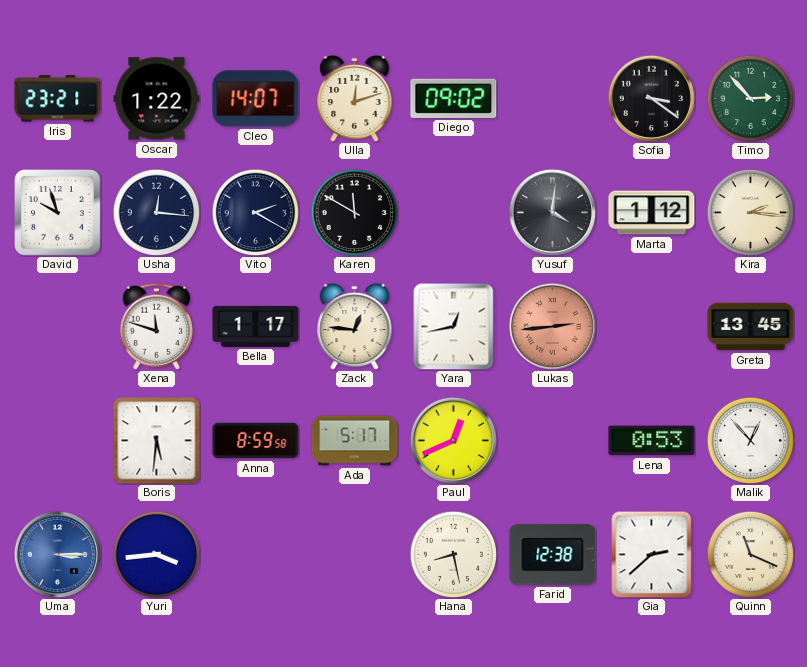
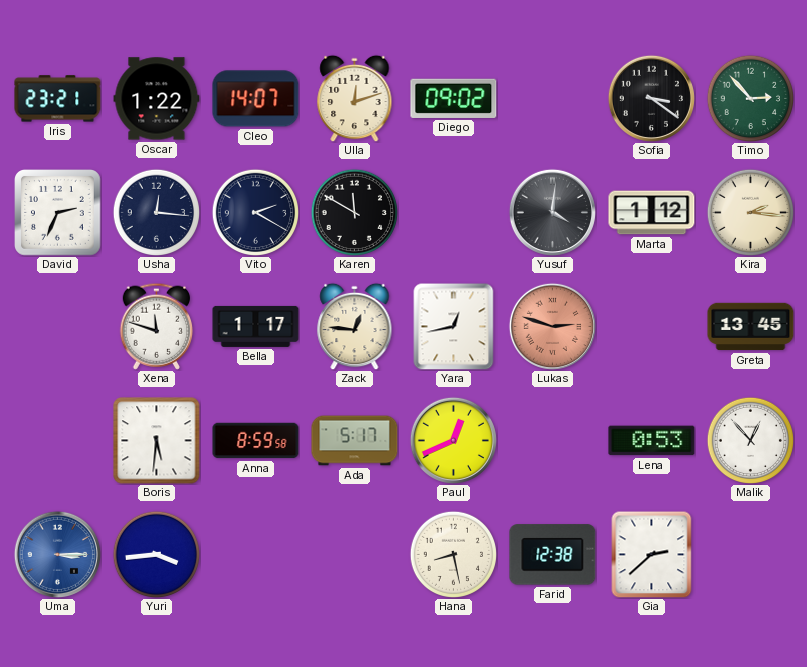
David: 9:57 -> 2:34
Lukas: 2:44 -> 2:48
Quinn: 11:19 -> none
